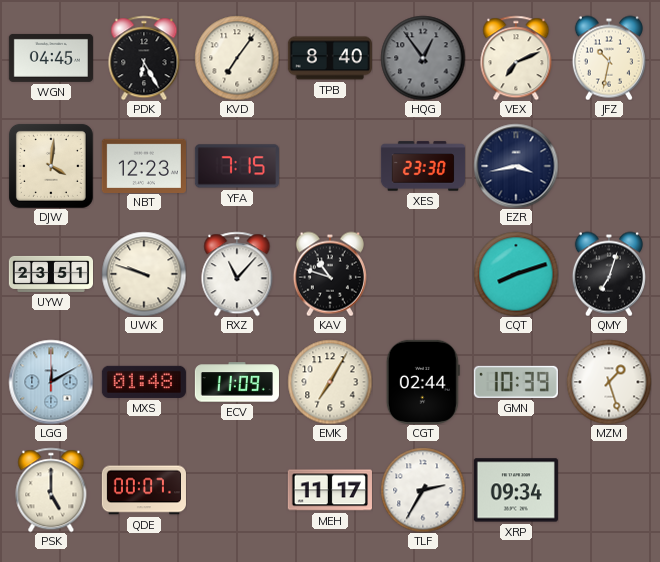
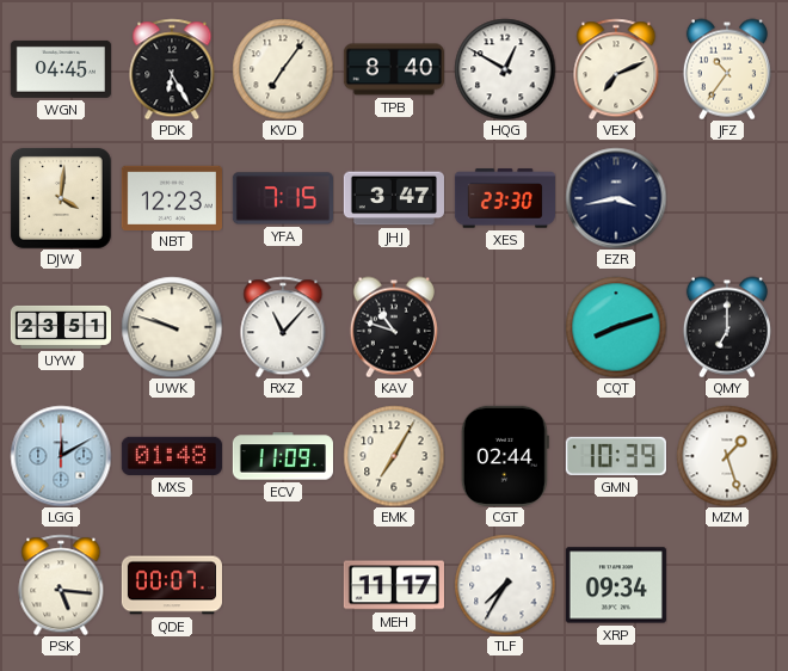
HQG: 12:54 -> 12:50
HQG dial: grey -> white
JFZ: 10:32 -> 10:36
JHJ: none -> 3:47
QMY: 7:03 -> 7:00
PSK: 5:00 -> 5:16
TLF: 2:35 -> 7:35
